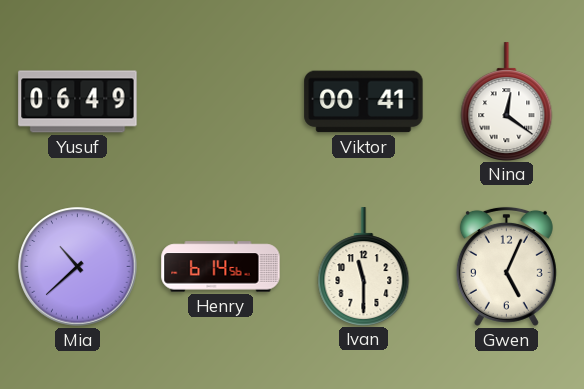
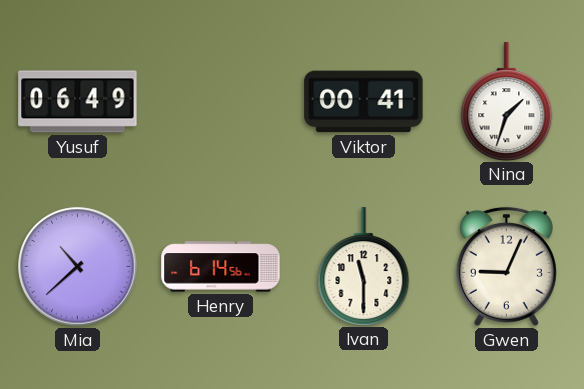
Nina: 12:21 -> 1:33
Gwen: 5:04 -> 9:04
